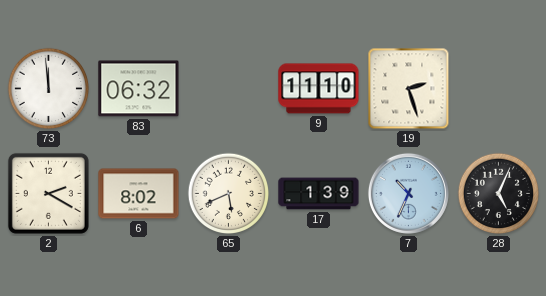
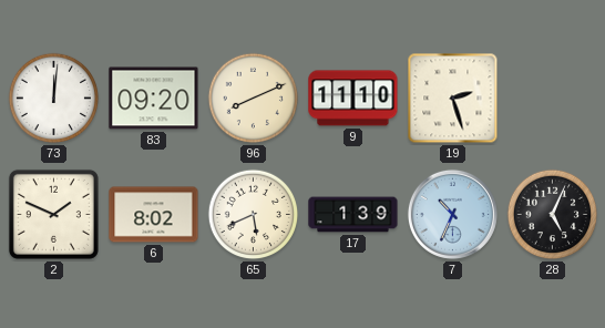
73: 11:59 -> 12:01
83: 06:32 -> 09:20
96: none -> 8:11
2: 2:20 -> 1:49
